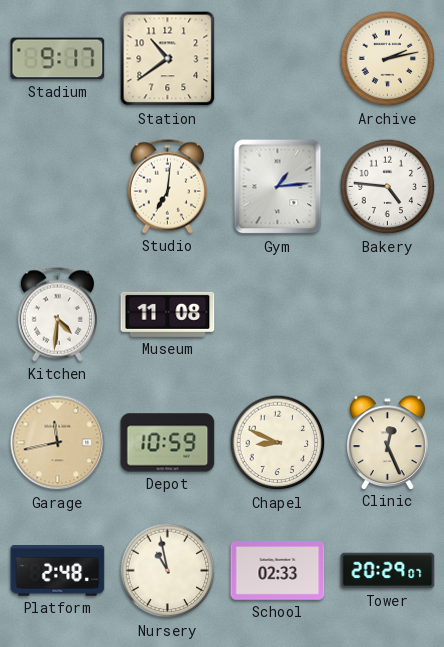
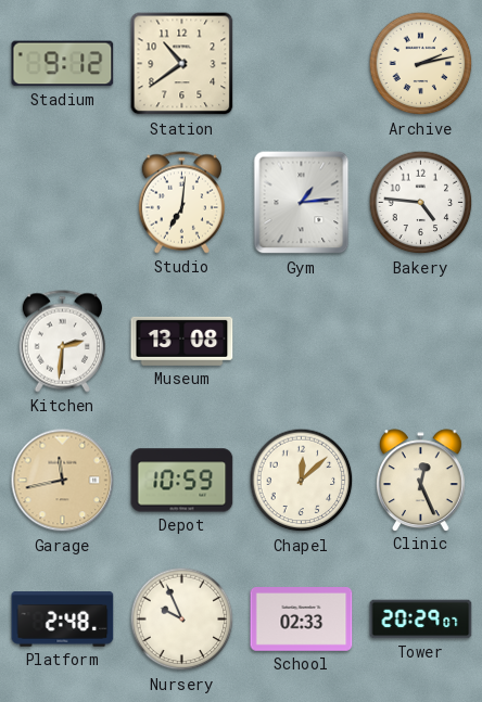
Stadium: 9:17 -> 9:12
Kitchen: 4:31 -> 2:31
Museum: 11:08 -> 13:08
Chapel: 8:49 -> 12:08
Nursery: 10:58 -> 9:56
